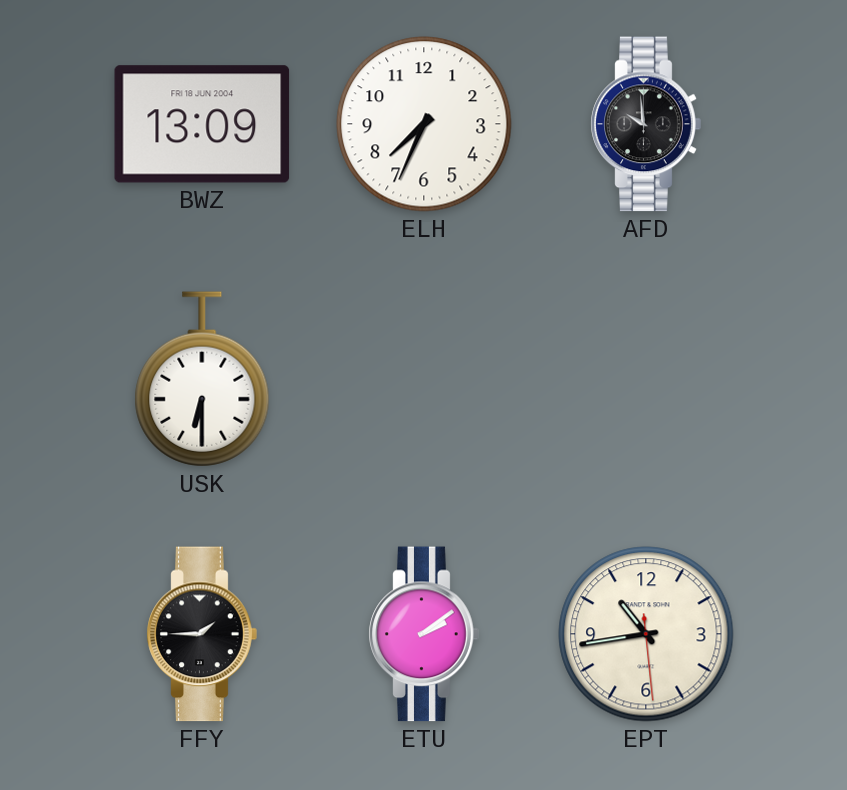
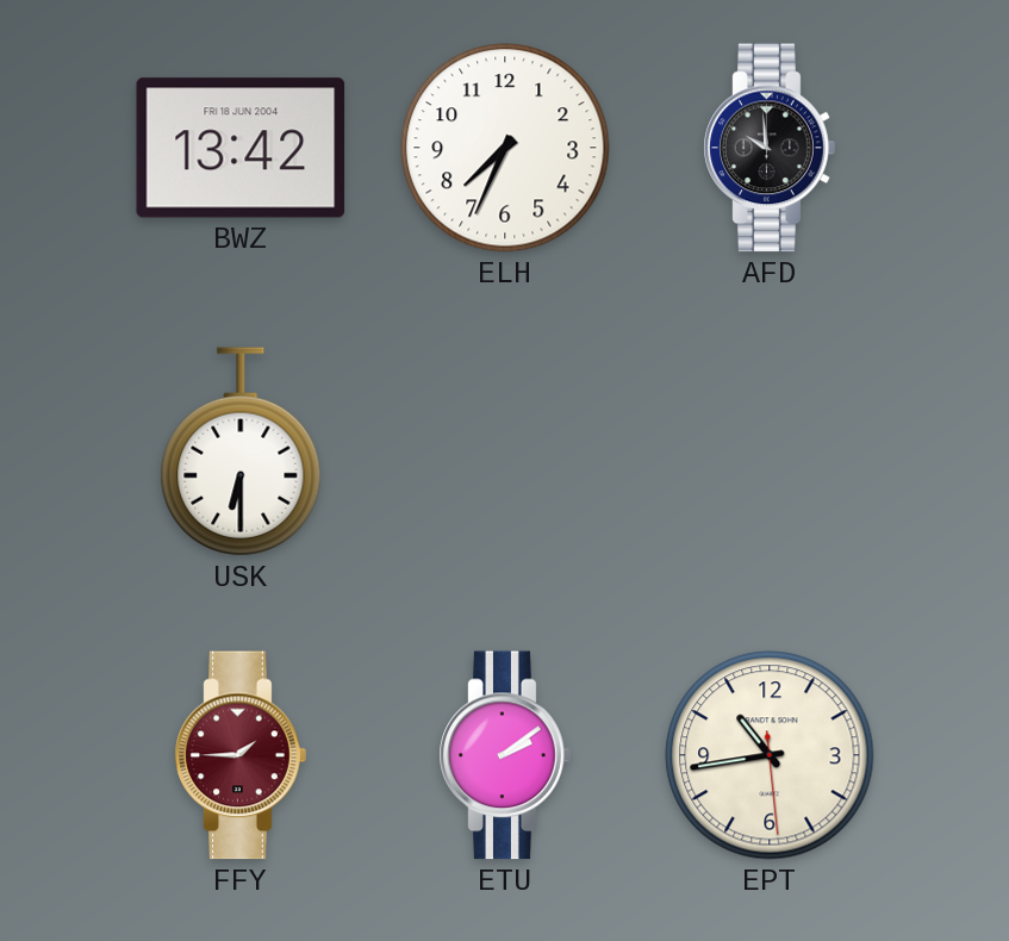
BWZ: 13:09 -> 13:42
FFY dial: black -> burgundy
